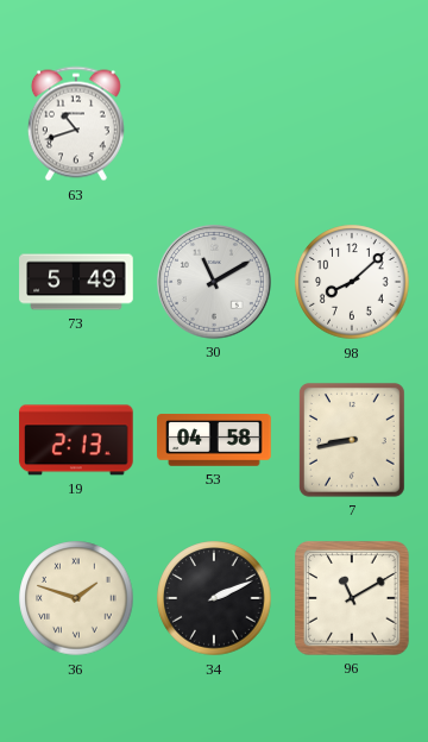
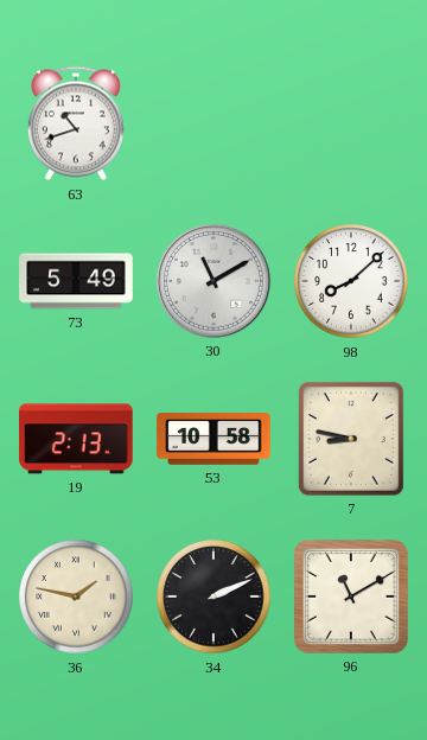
53: 04:58 -> 10:58
7: 8:43 -> 8:47
36: 1:48 -> 1:47
